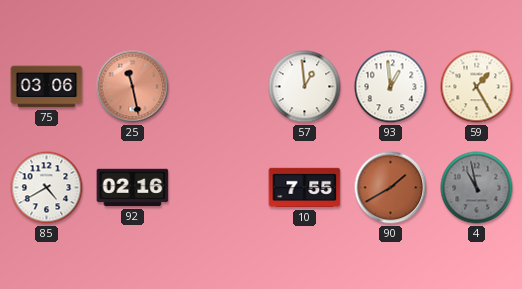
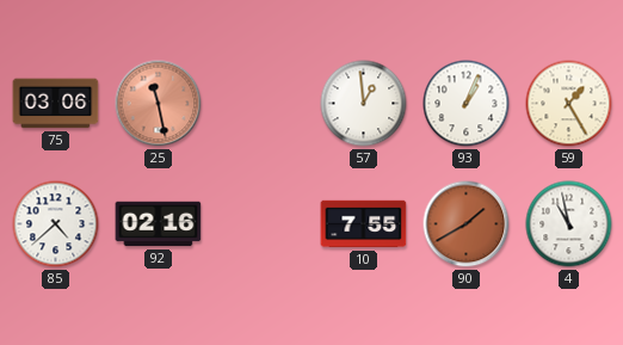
93: 12:59 -> 1:04
85: 4:40 -> 4:38
4 dial: grey -> white
